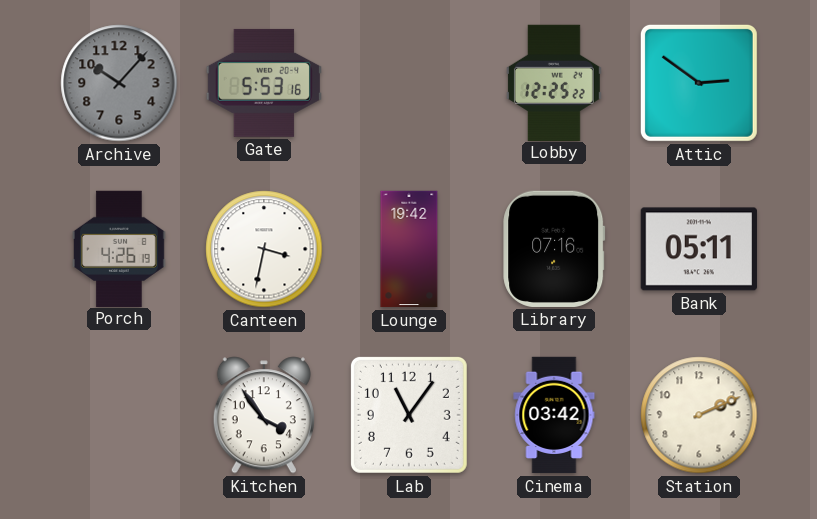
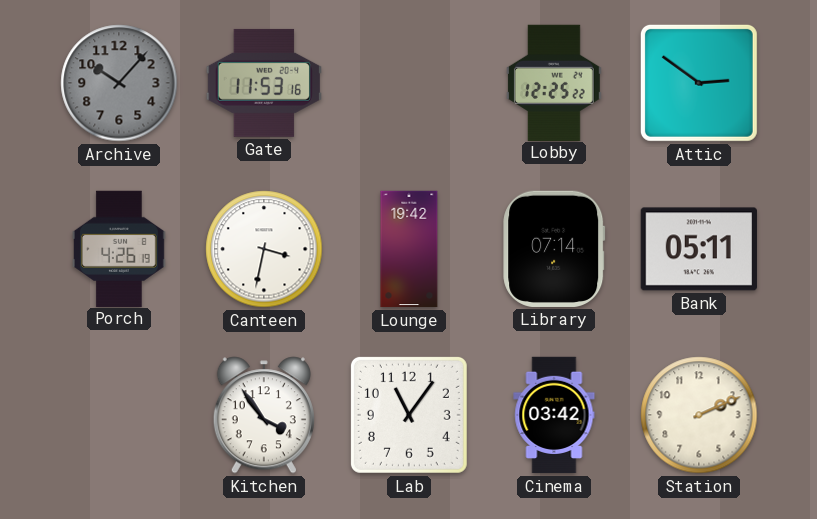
Gate: 5:53 -> 11:53
Library: 07:16 -> 07:14
